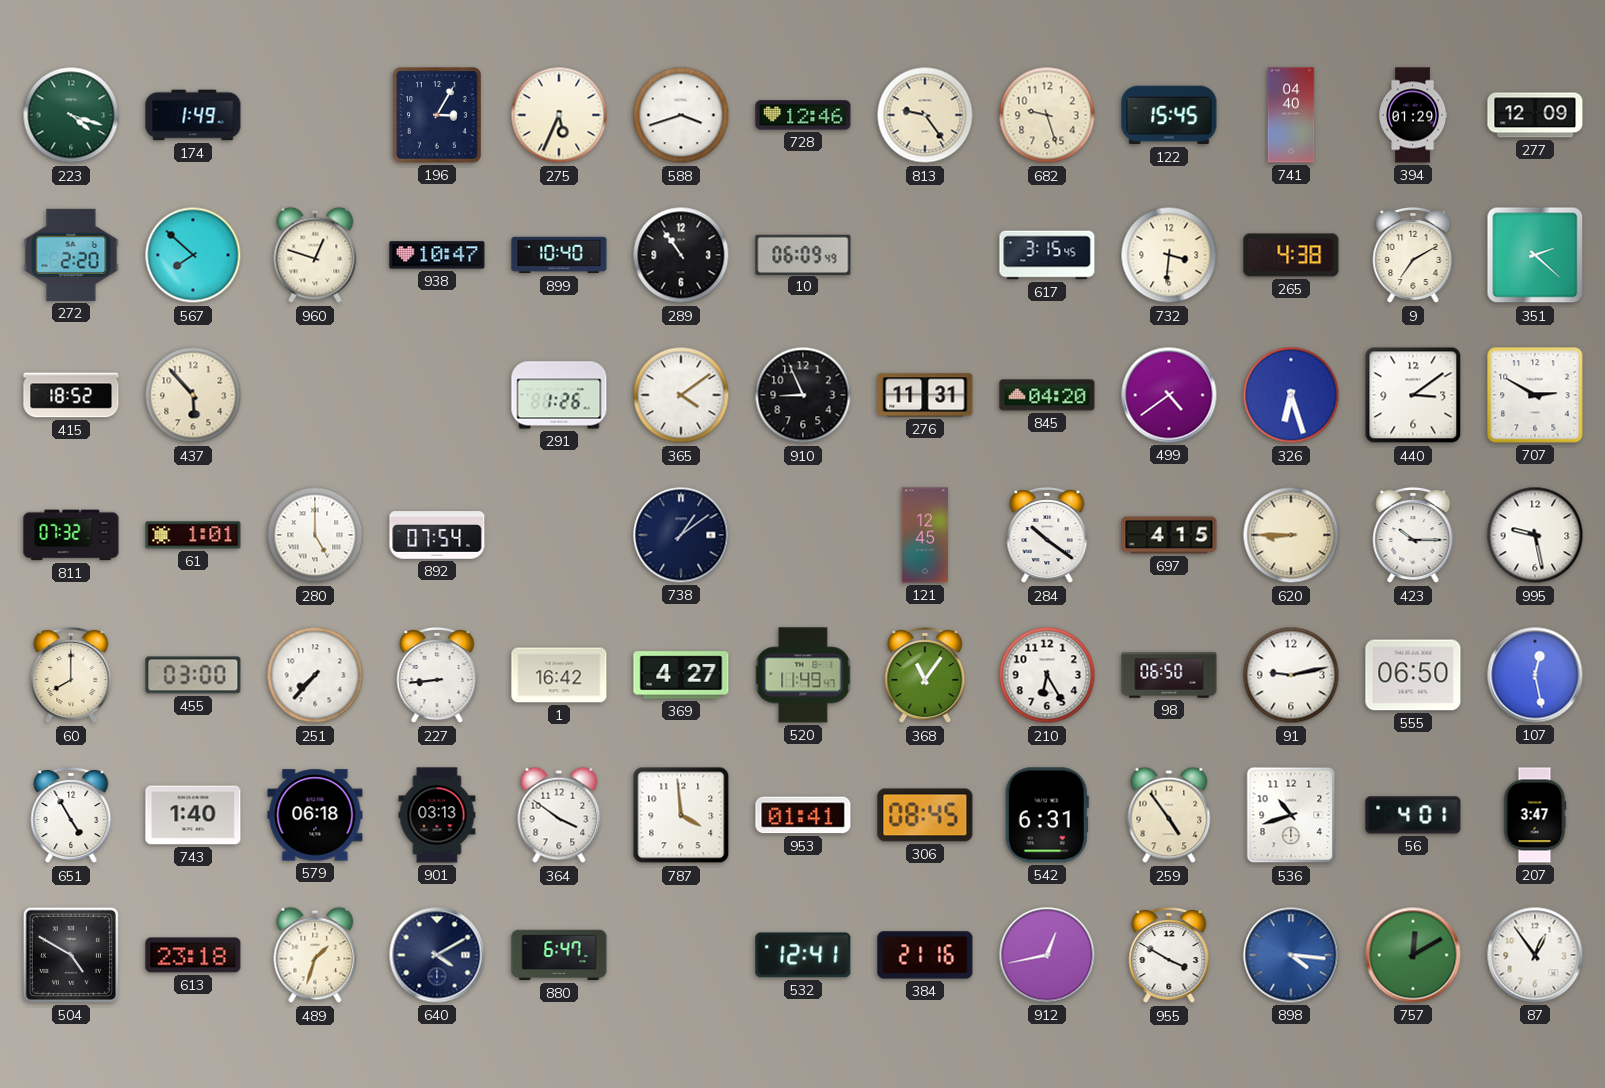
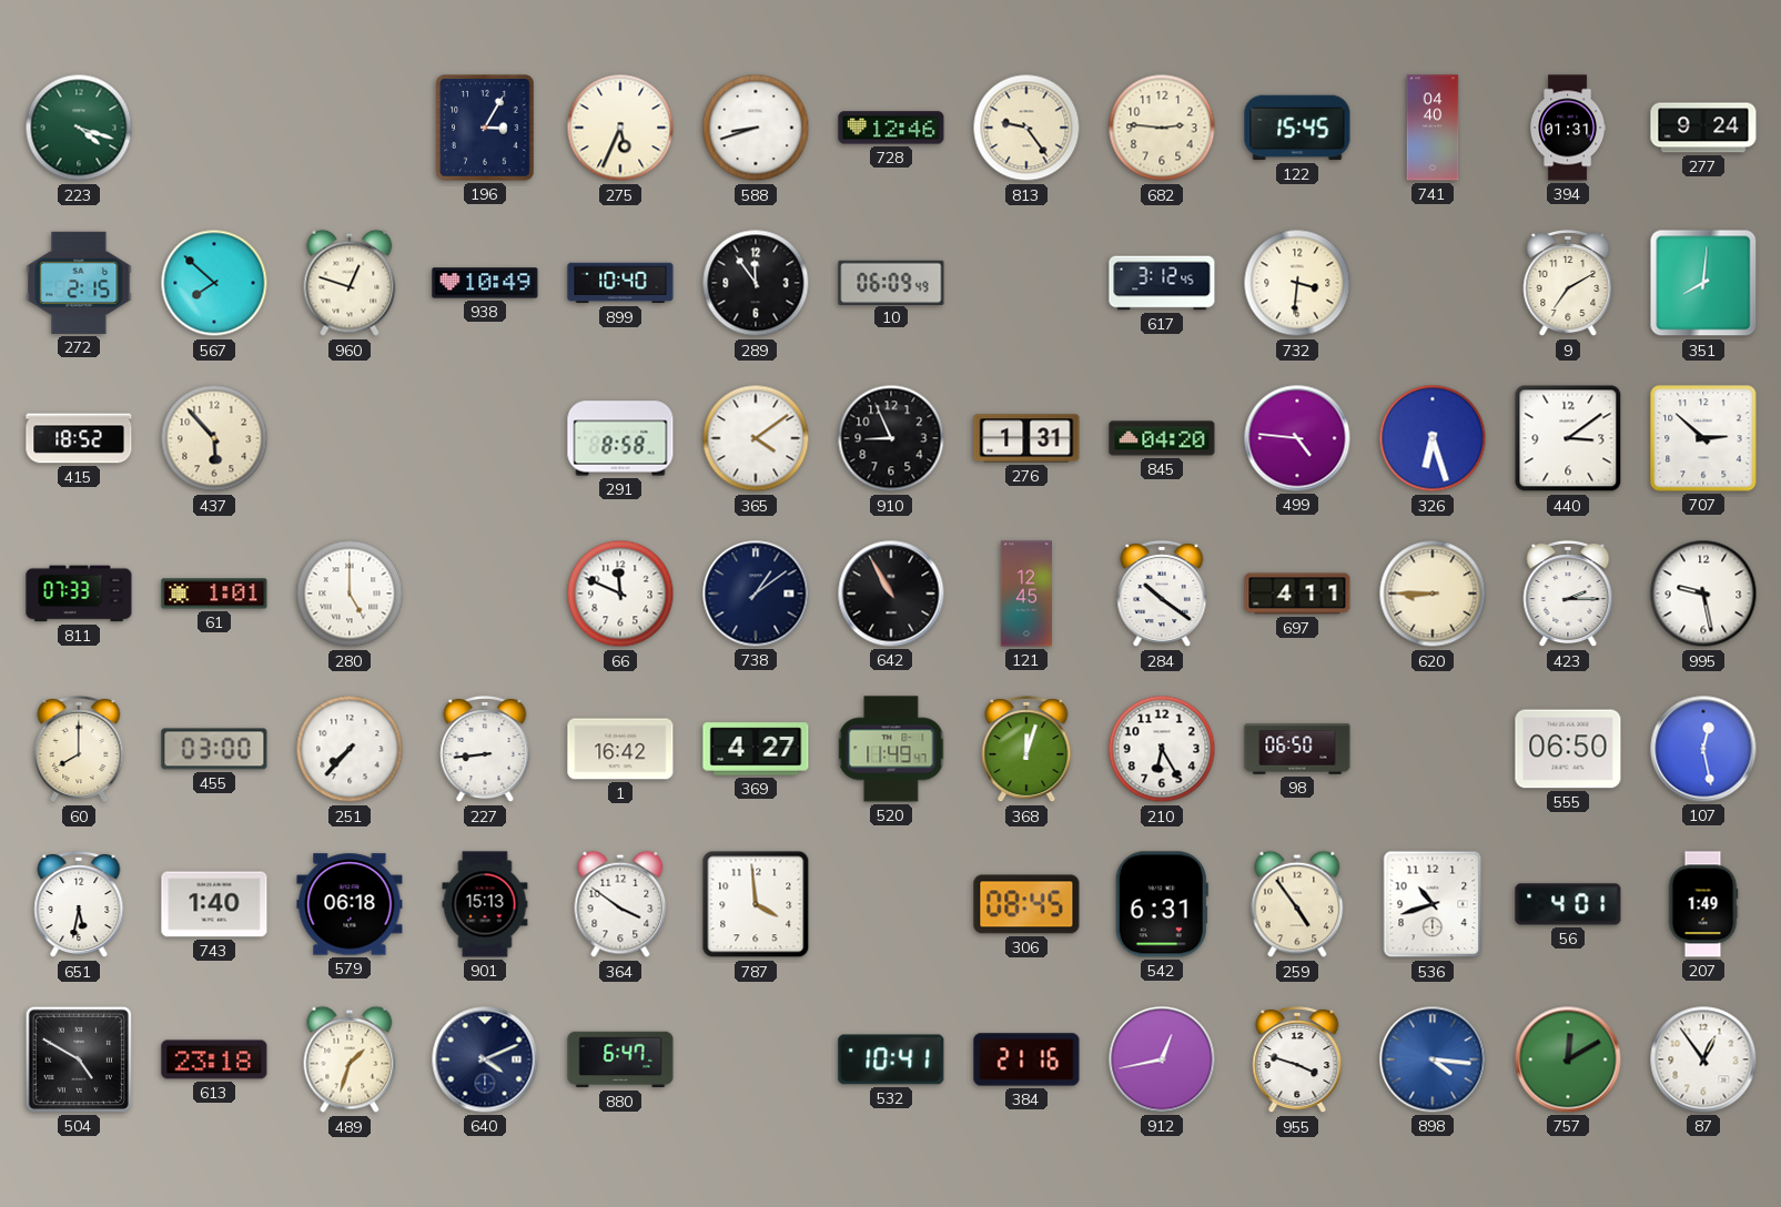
174: 1:49 -> none
588: 3:42 -> 8:42
682: 9:27 -> 2:46
394: 01:29 -> 01:31
277: 12:09 -> 9:24
272: 2:20 -> 2:15
938: 10:47 -> 10:49
289: 10:54 -> 11:54
617: 3:15 -> 3:12
265: 4:38 -> none
351: 2:22 -> 8:01
291: 1:26 -> 8:58
276: 11:31 -> 1:31
499: 4:39 -> 4:46
707: 2:50 -> 2:52
811: 07:32 -> 07:33
892: 07:54 -> none
66: none -> 11:49
642: none -> 10:55
697: 4:15 -> 4:11
423: 10:15 -> 2:15
368: 11:06 -> 12:03
91: 9:13 -> none
651: 4:55 -> 5:32
901: 03:13 -> 15:13
953: 01:41 -> none
207: 3:47 -> 1:49
640: 4:10 -> 4:11
532: 12:41 -> 10:41
955: 3:50 -> 3:48
